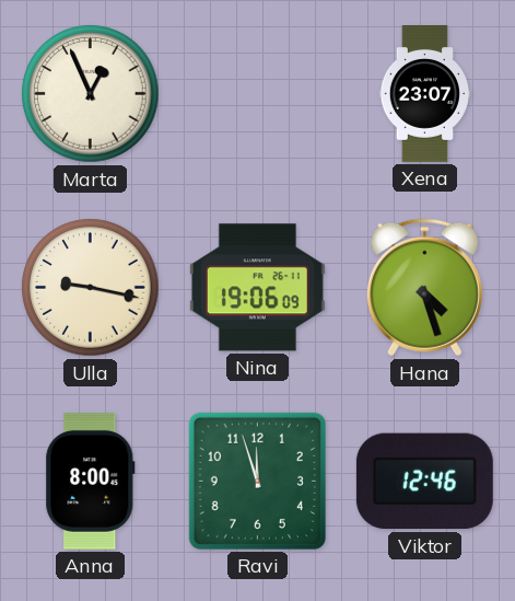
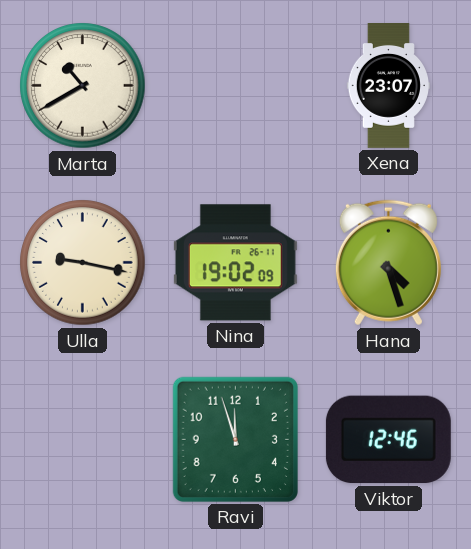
Marta: 12:56 -> 10:40
Nina: 19:06 -> 19:02
Anna: 8:00 -> none
